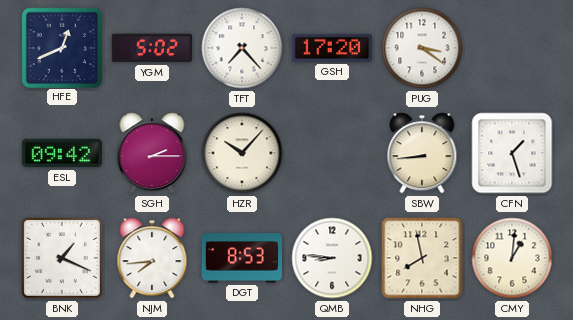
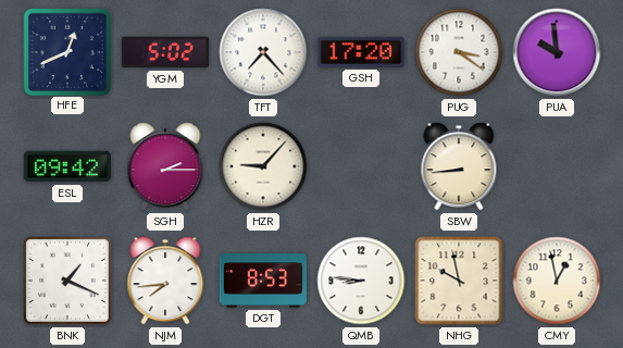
PUA: none -> 9:59
HZR: 10:07 -> 9:07
CFN: 1:27 -> none
NHG: 7:58 -> 9:58
CMY: 1:01 -> 12:58
